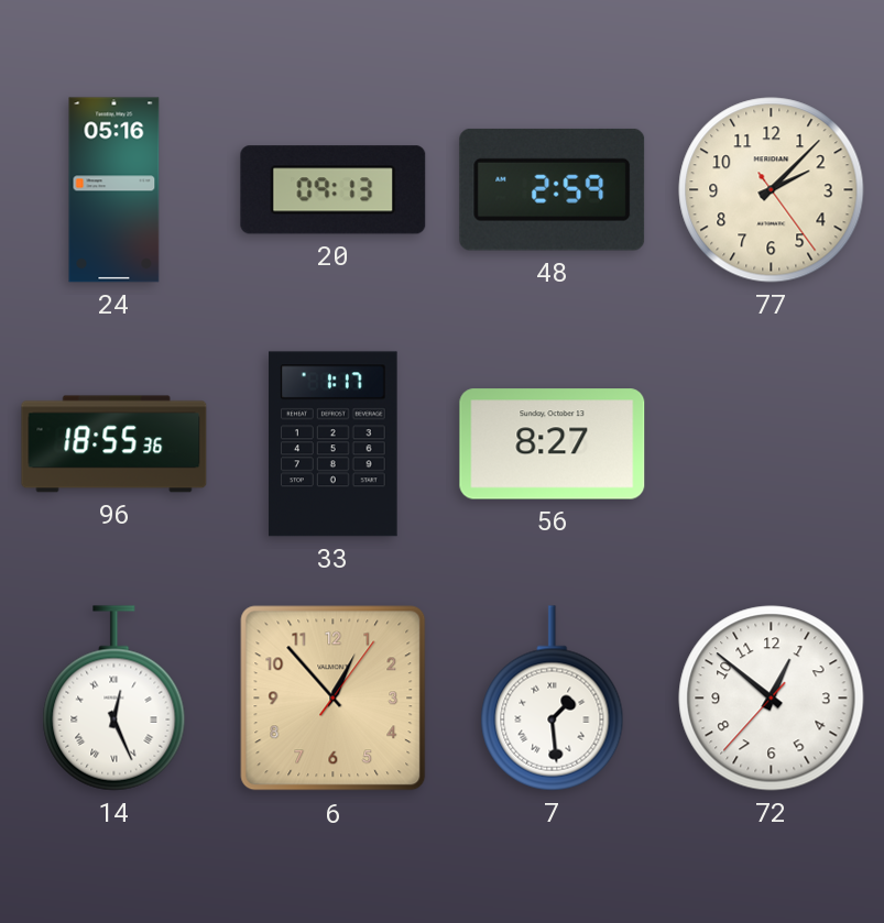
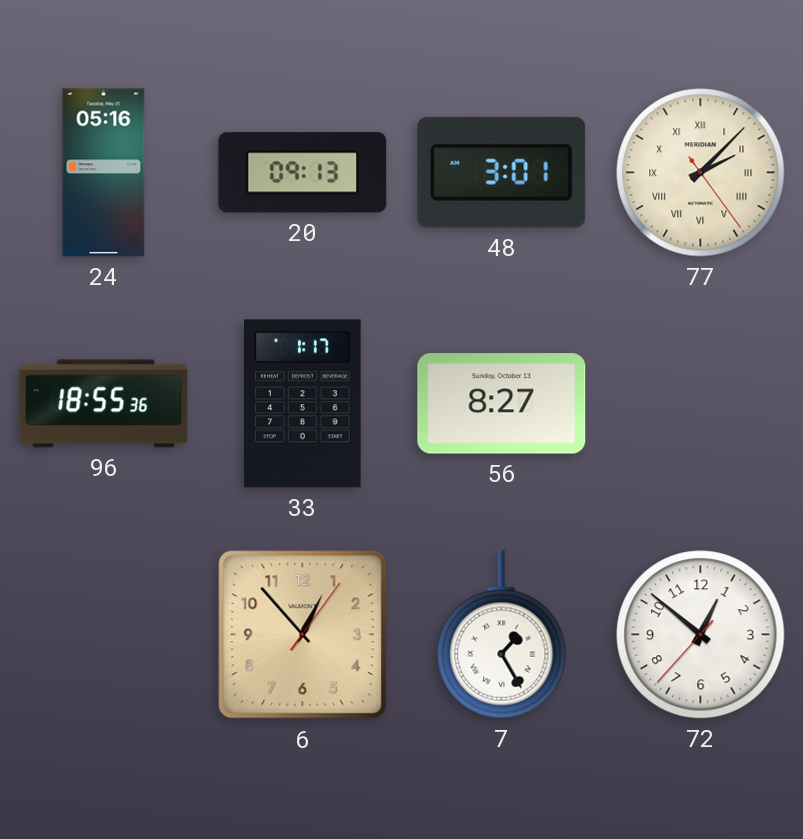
48: 2:59 -> 3:01
77 numerals: Arabic -> Roman
14: 12:26 -> none
7: 1:29 -> 1:25
